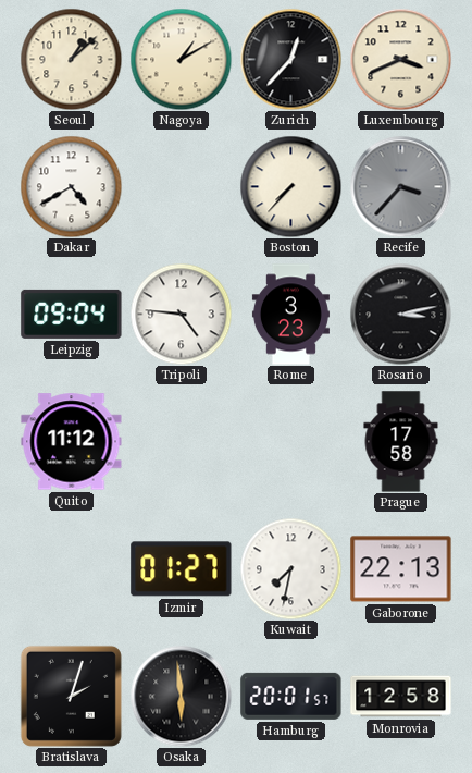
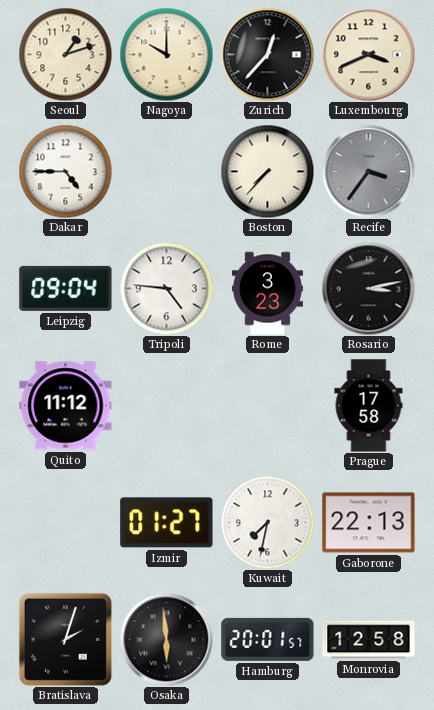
Seoul: 1:08 -> 1:12
Nagoya: 1:10 -> 10:00
Dakar: 4:40 -> 4:45
Recife: 3:37 -> 3:36
